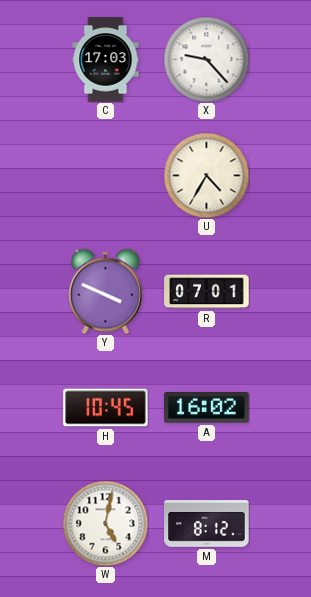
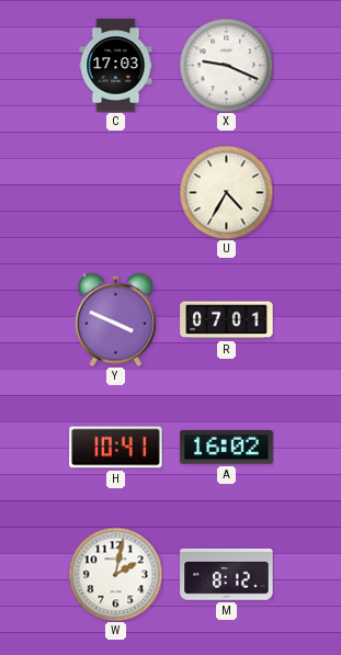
X: 9:23 -> 9:19
H: 10:45 -> 10:41
W: 5:02 -> 2:02
